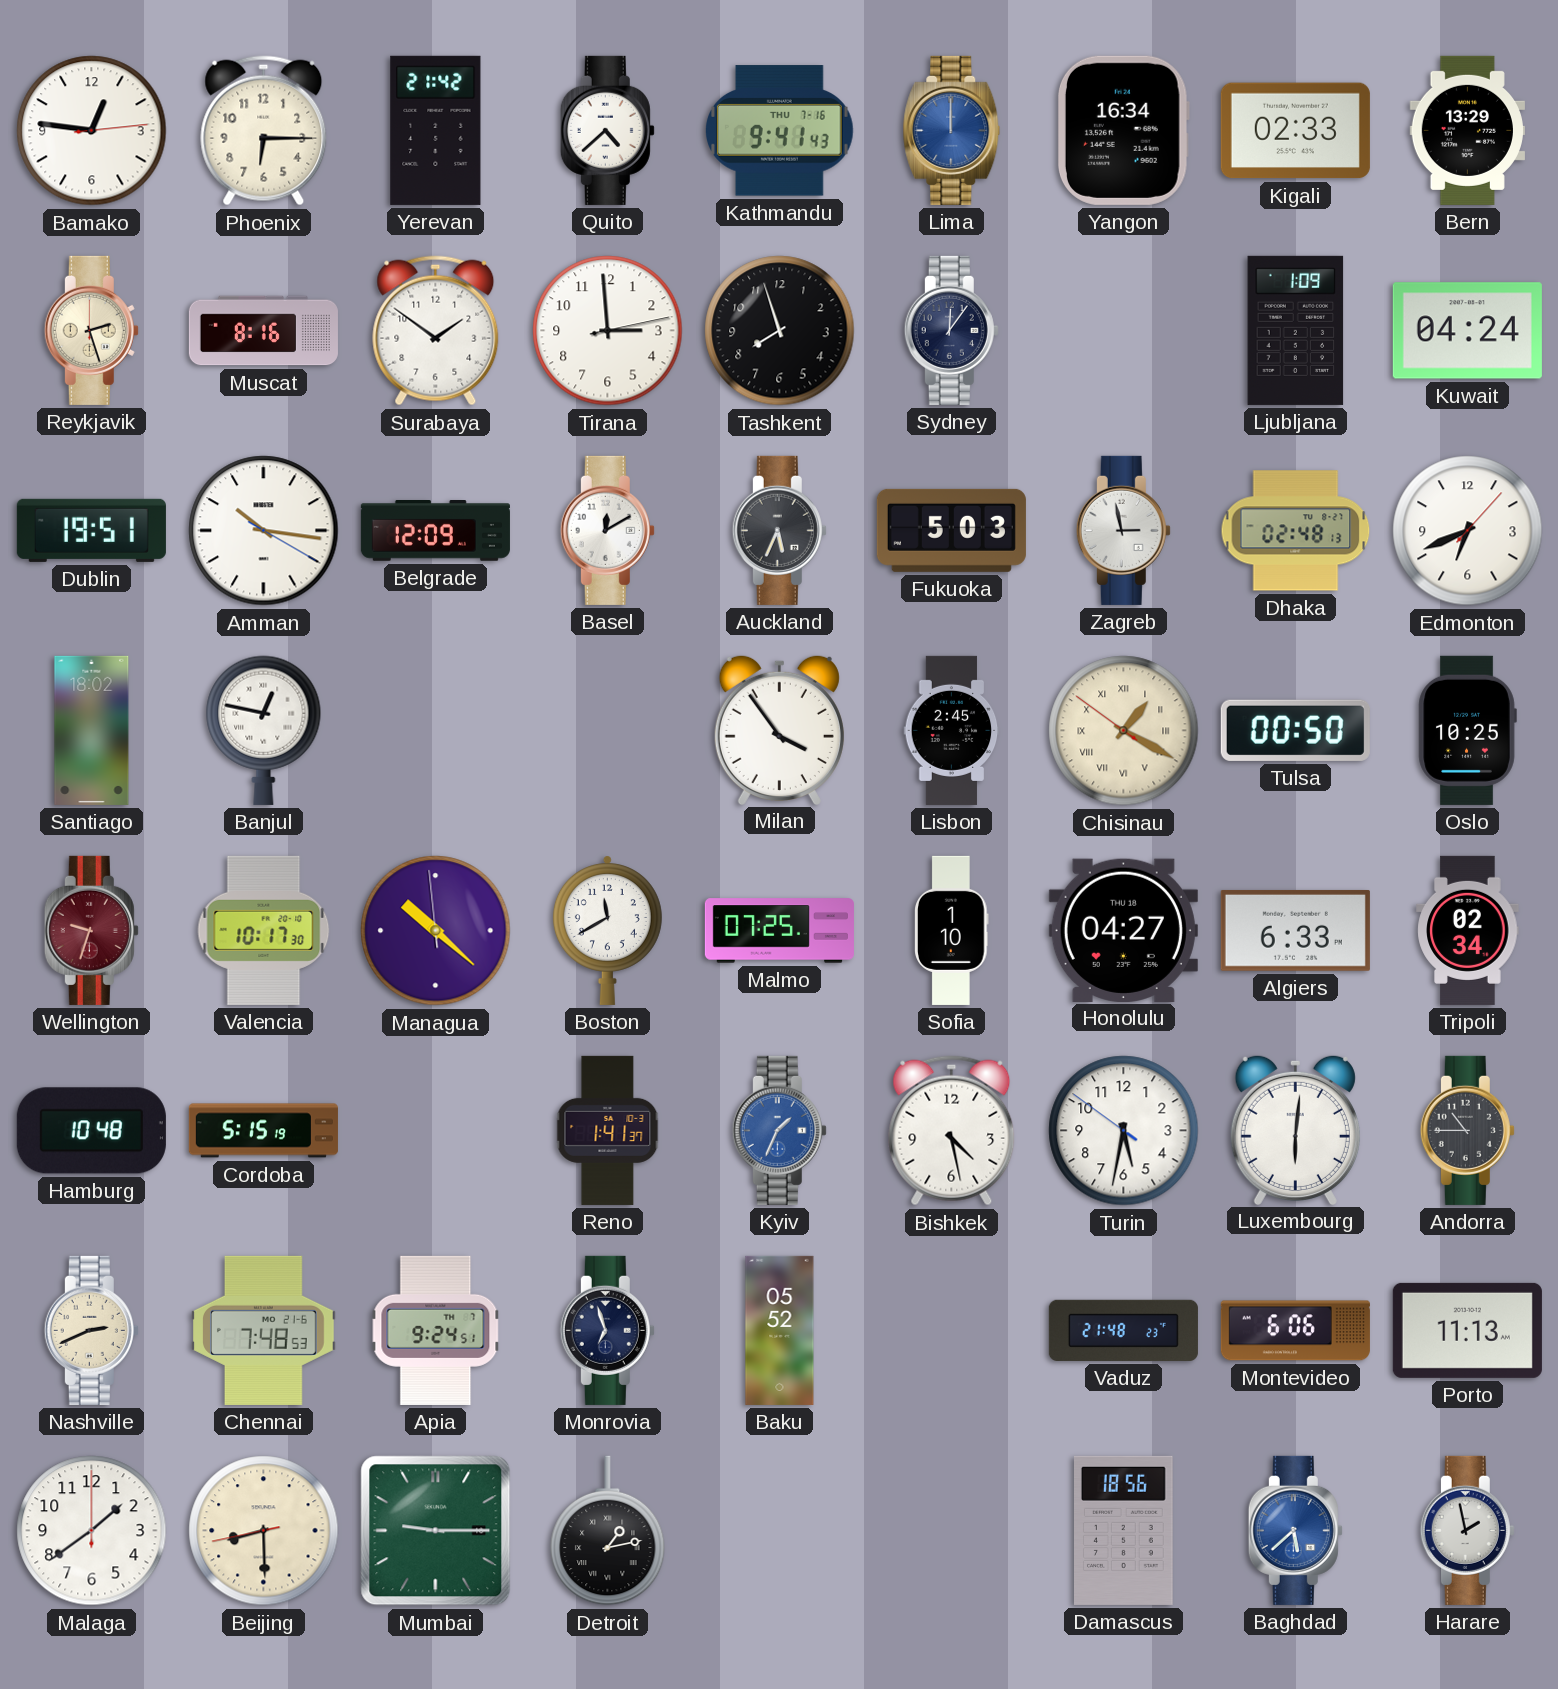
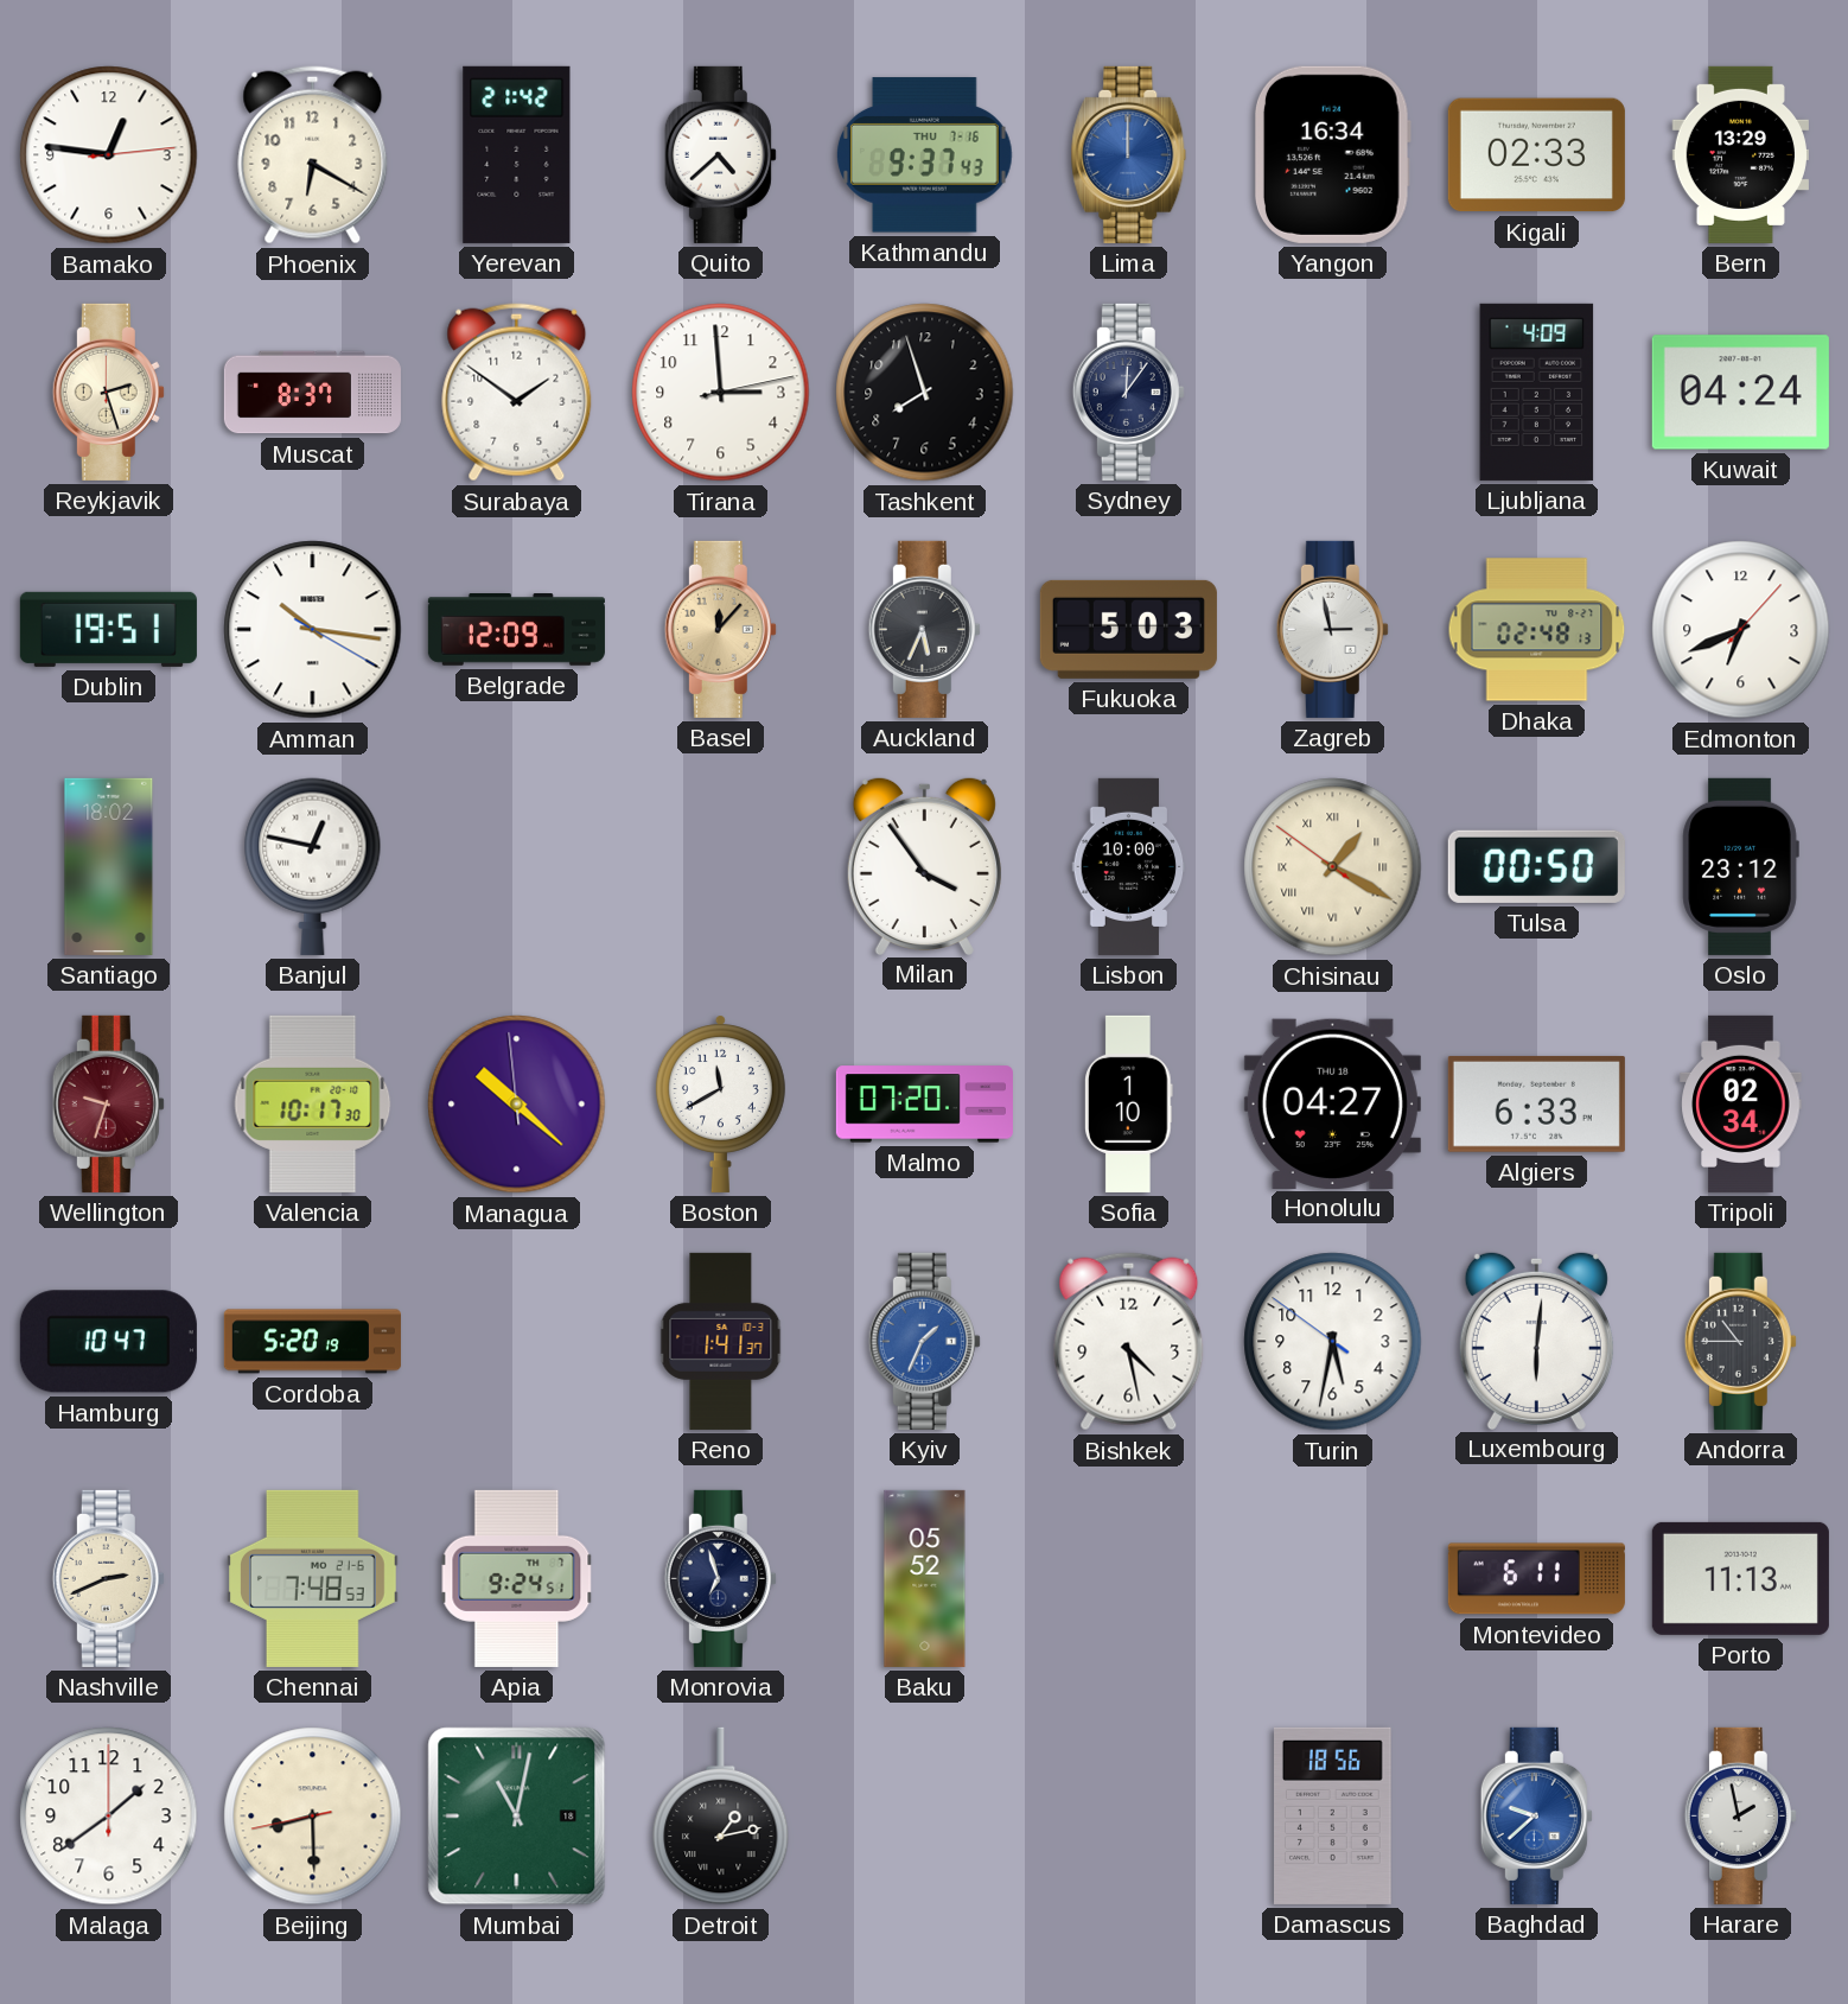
Phoenix: 6:15 -> 6:20
Kathmandu: 9:41 -> 9:37
Muscat: 8:16 -> 8:37
Ljubljana: 1:09 -> 4:09
Basel: 12:10 -> 12:07
Basel dial: white -> champagne
Lisbon: 2:45 -> 10:00
Oslo: 10:25 -> 23:12
Malmo: 07:25 -> 07:20
Hamburg: 10:48 -> 10:47
Cordoba: 5:15 -> 5:20
Vaduz: 21:48 -> none
Montevideo: 6:06 -> 6:11
Mumbai: 9:15 -> 11:02
Baghdad: 5:38 -> 9:38
